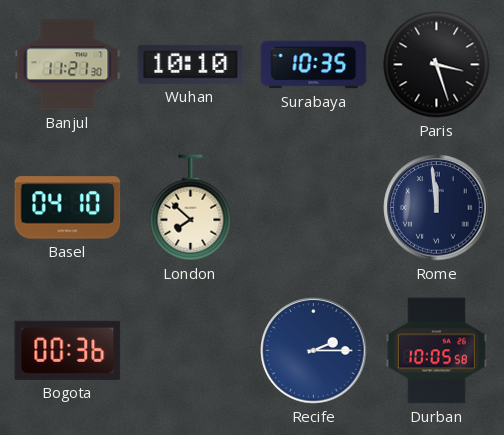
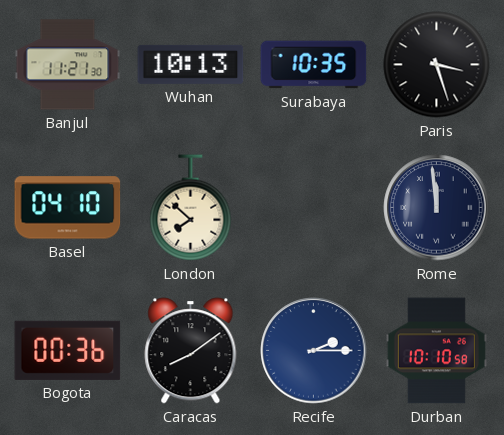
Wuhan: 10:10 -> 10:13
Caracas: none -> 8:09
Durban: 10:05 -> 10:10
